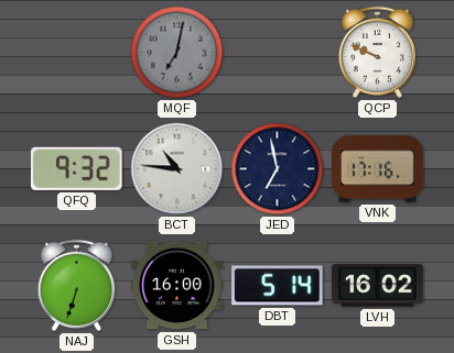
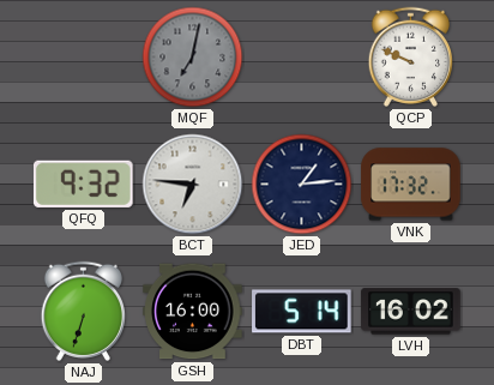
BCT: 10:46 -> 6:46
JED: 6:58 -> 1:14
VNK: 17:16 -> 17:32
